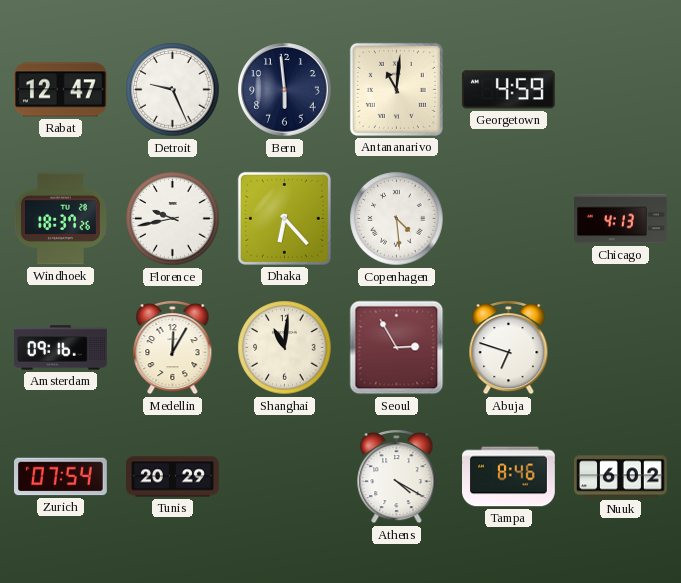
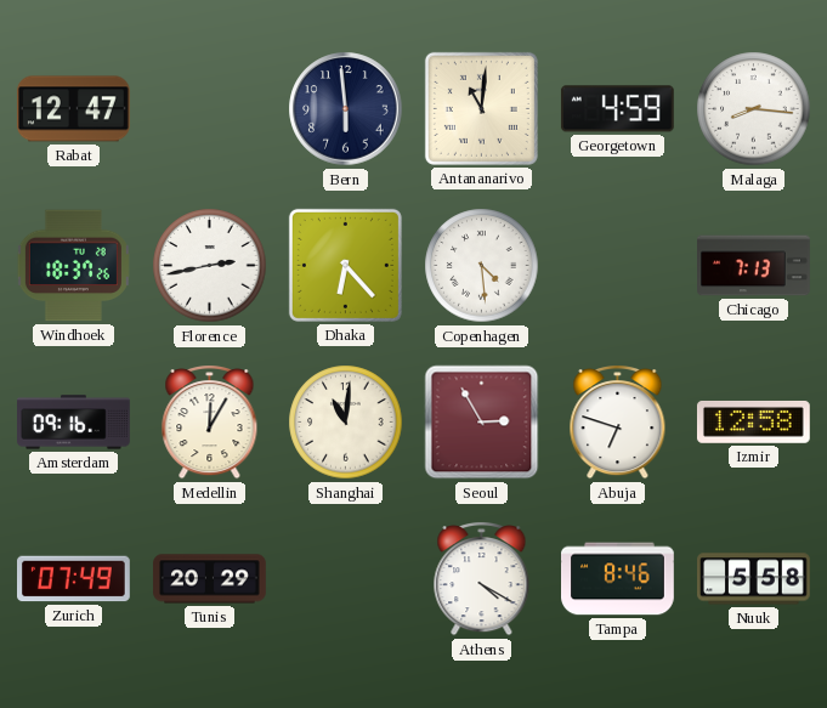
Detroit: 9:26 -> none
Malaga: none -> 8:16
Florence: 9:43 -> 2:43
Chicago: 4:13 -> 7:13
Izmir: none -> 12:58
Zurich: 07:54 -> 07:49
Nuuk: 6:02 -> 5:58
